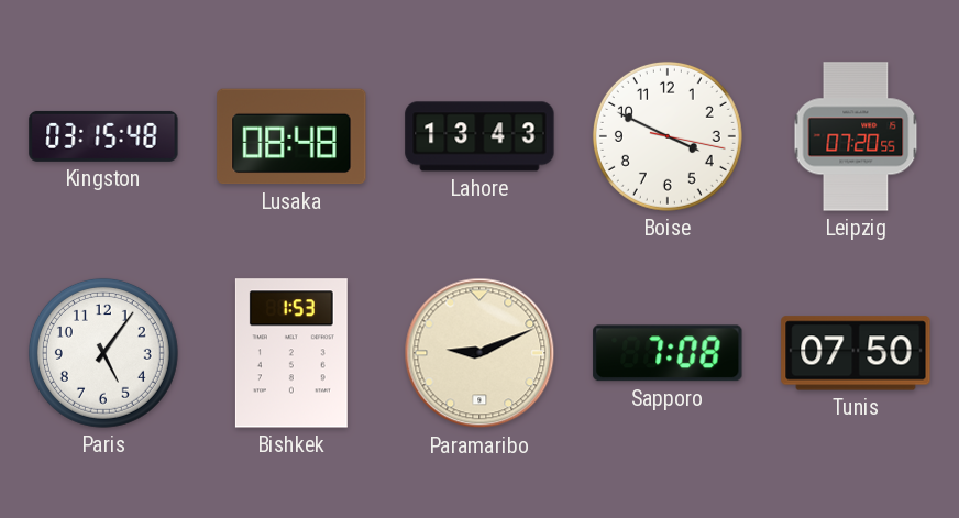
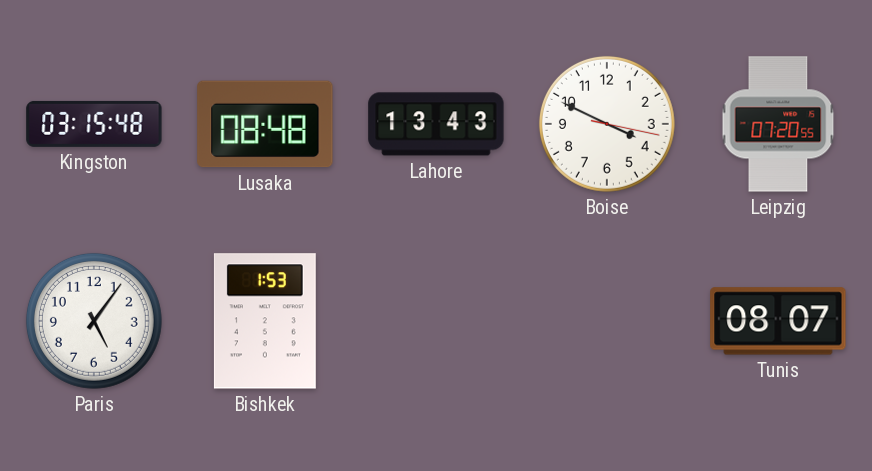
Paramaribo: 9:11 -> none
Sapporo: 7:08 -> none
Tunis: 07:50 -> 08:07
